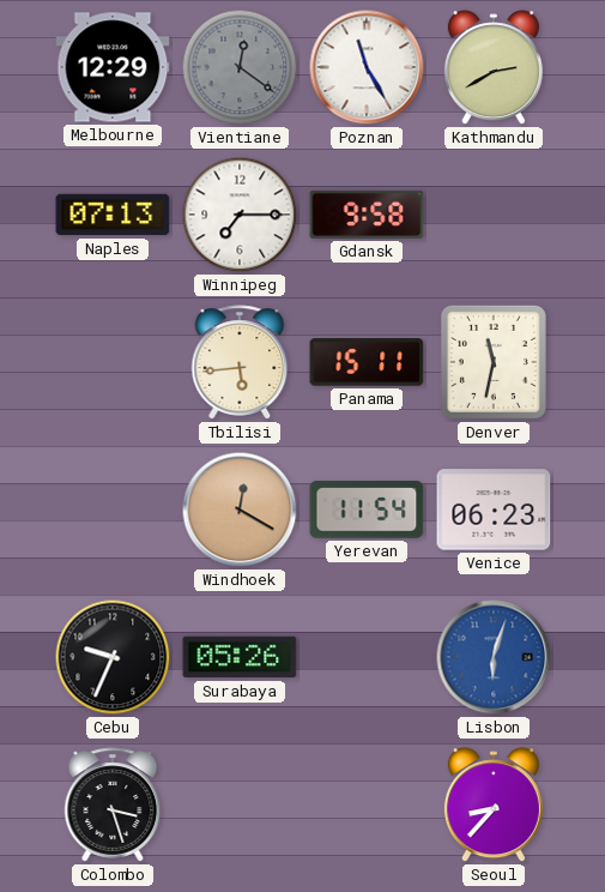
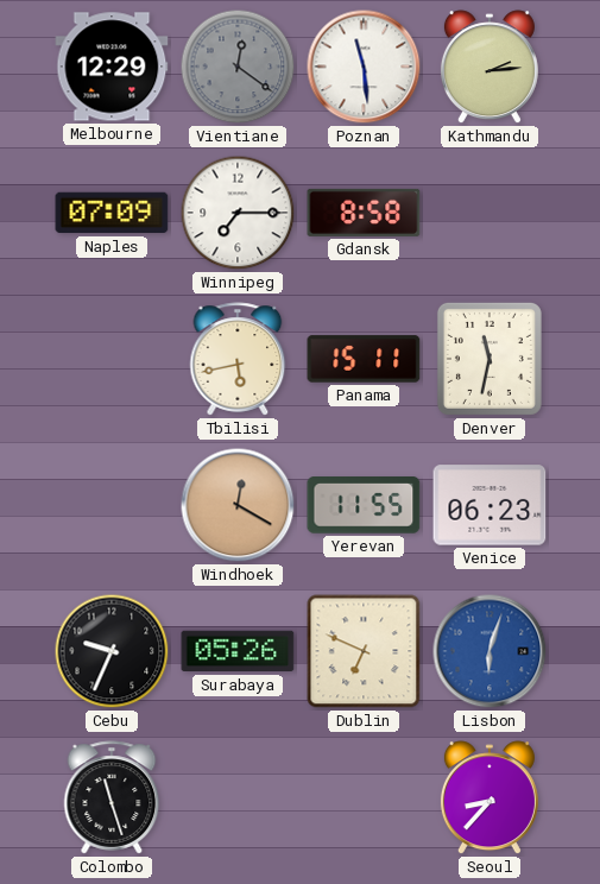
Poznan: 11:25 -> 11:29
Kathmandu: 2:40 -> 2:14
Naples: 07:13 -> 07:09
Gdansk: 9:58 -> 8:58
Tbilisi: 5:44 -> 5:43
Yerevan: 11:54 -> 11:55
Dublin: none -> 6:49
Colombo: 3:27 -> 11:27
